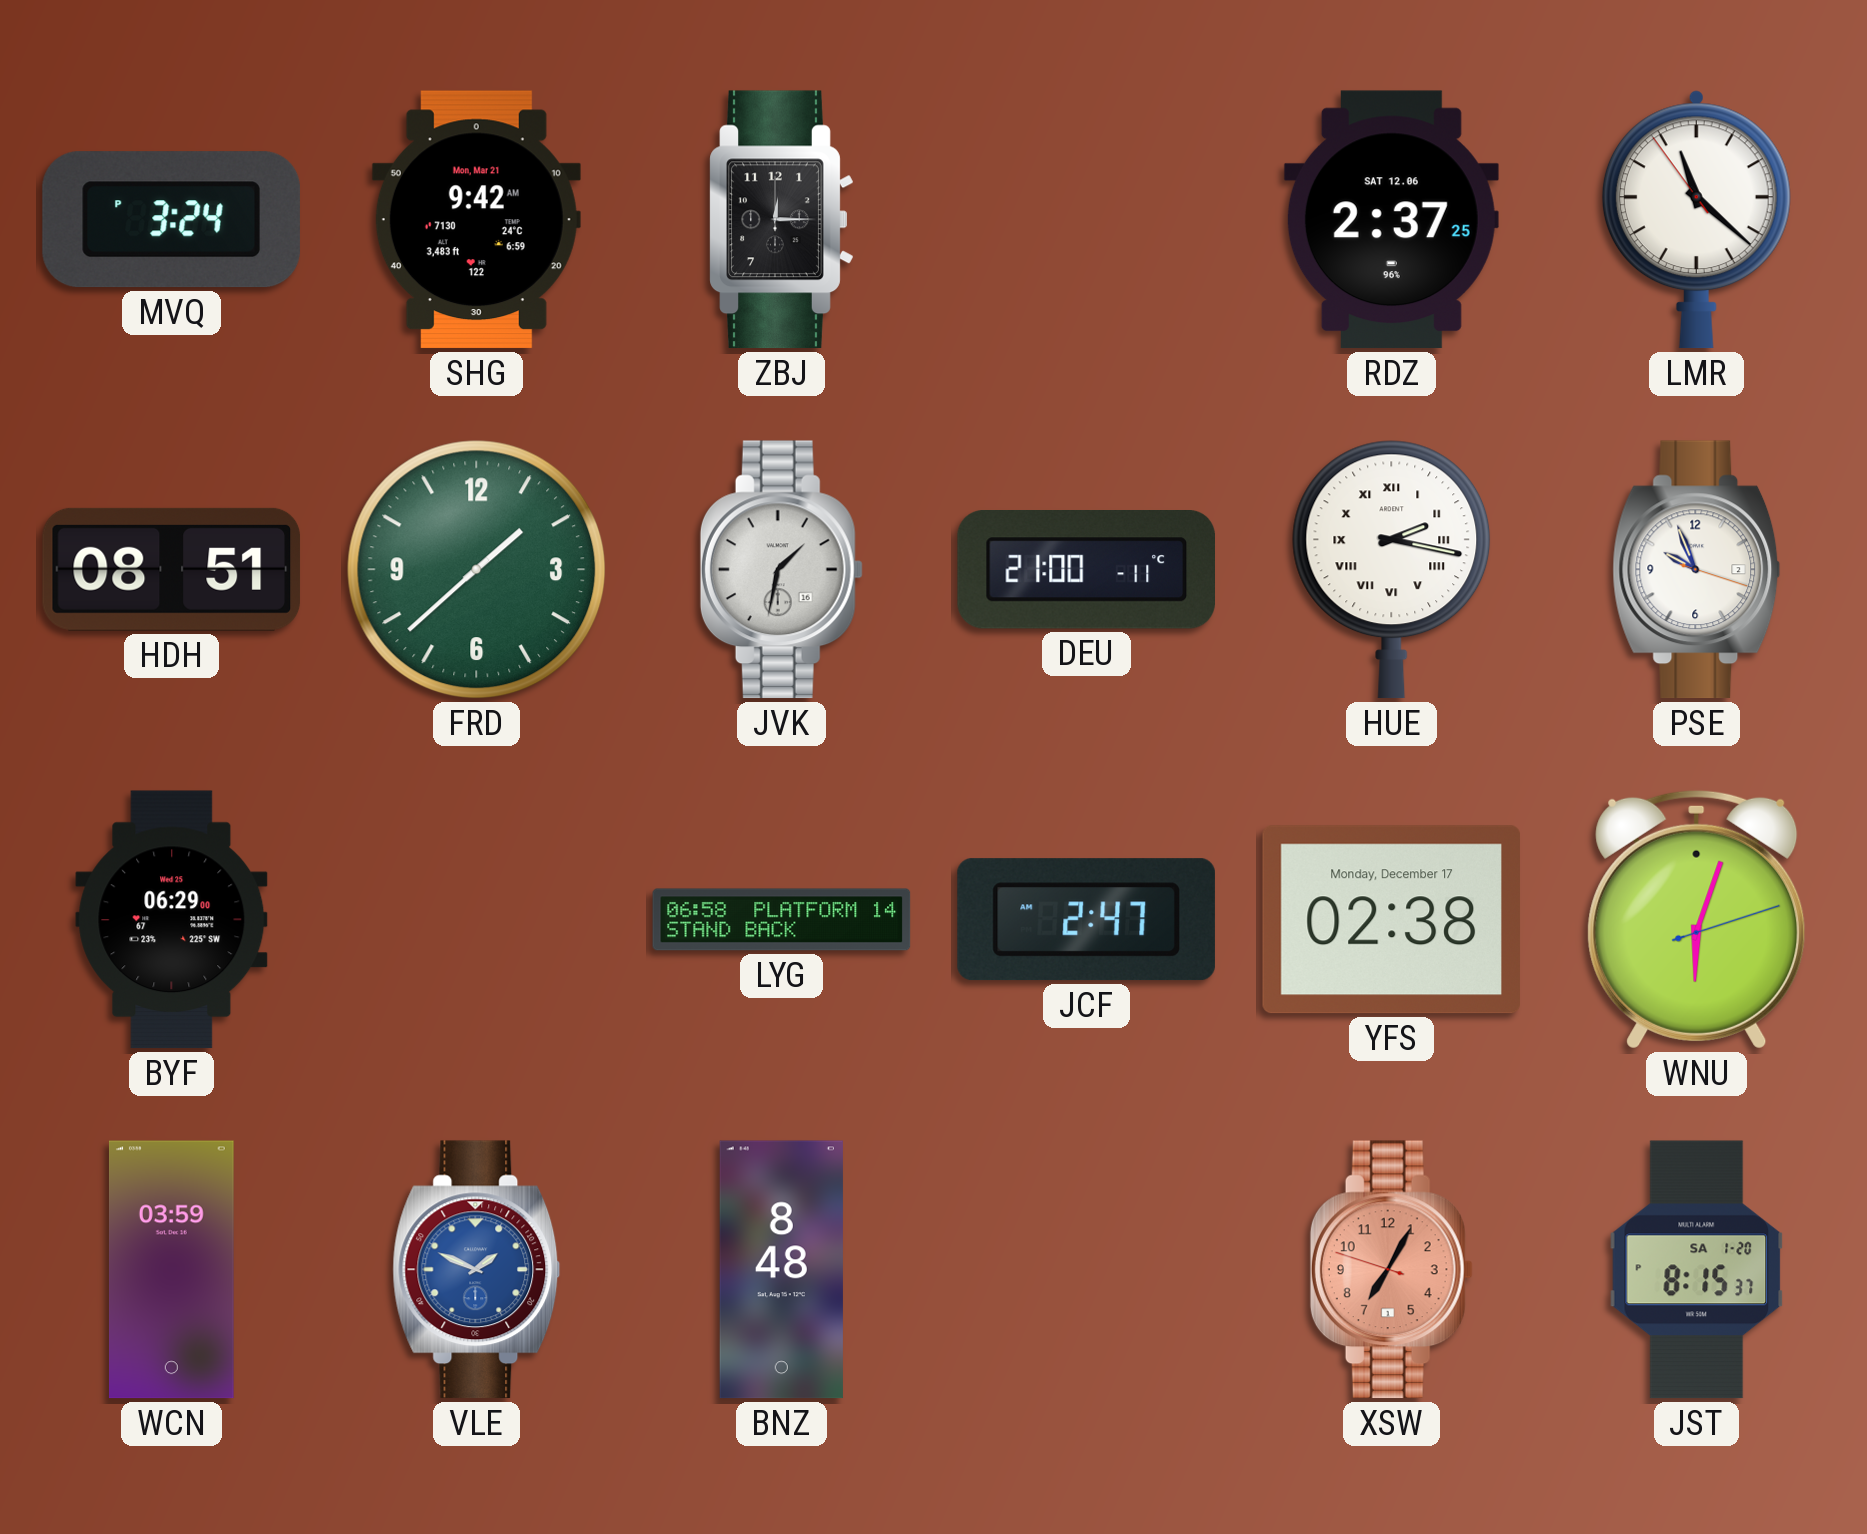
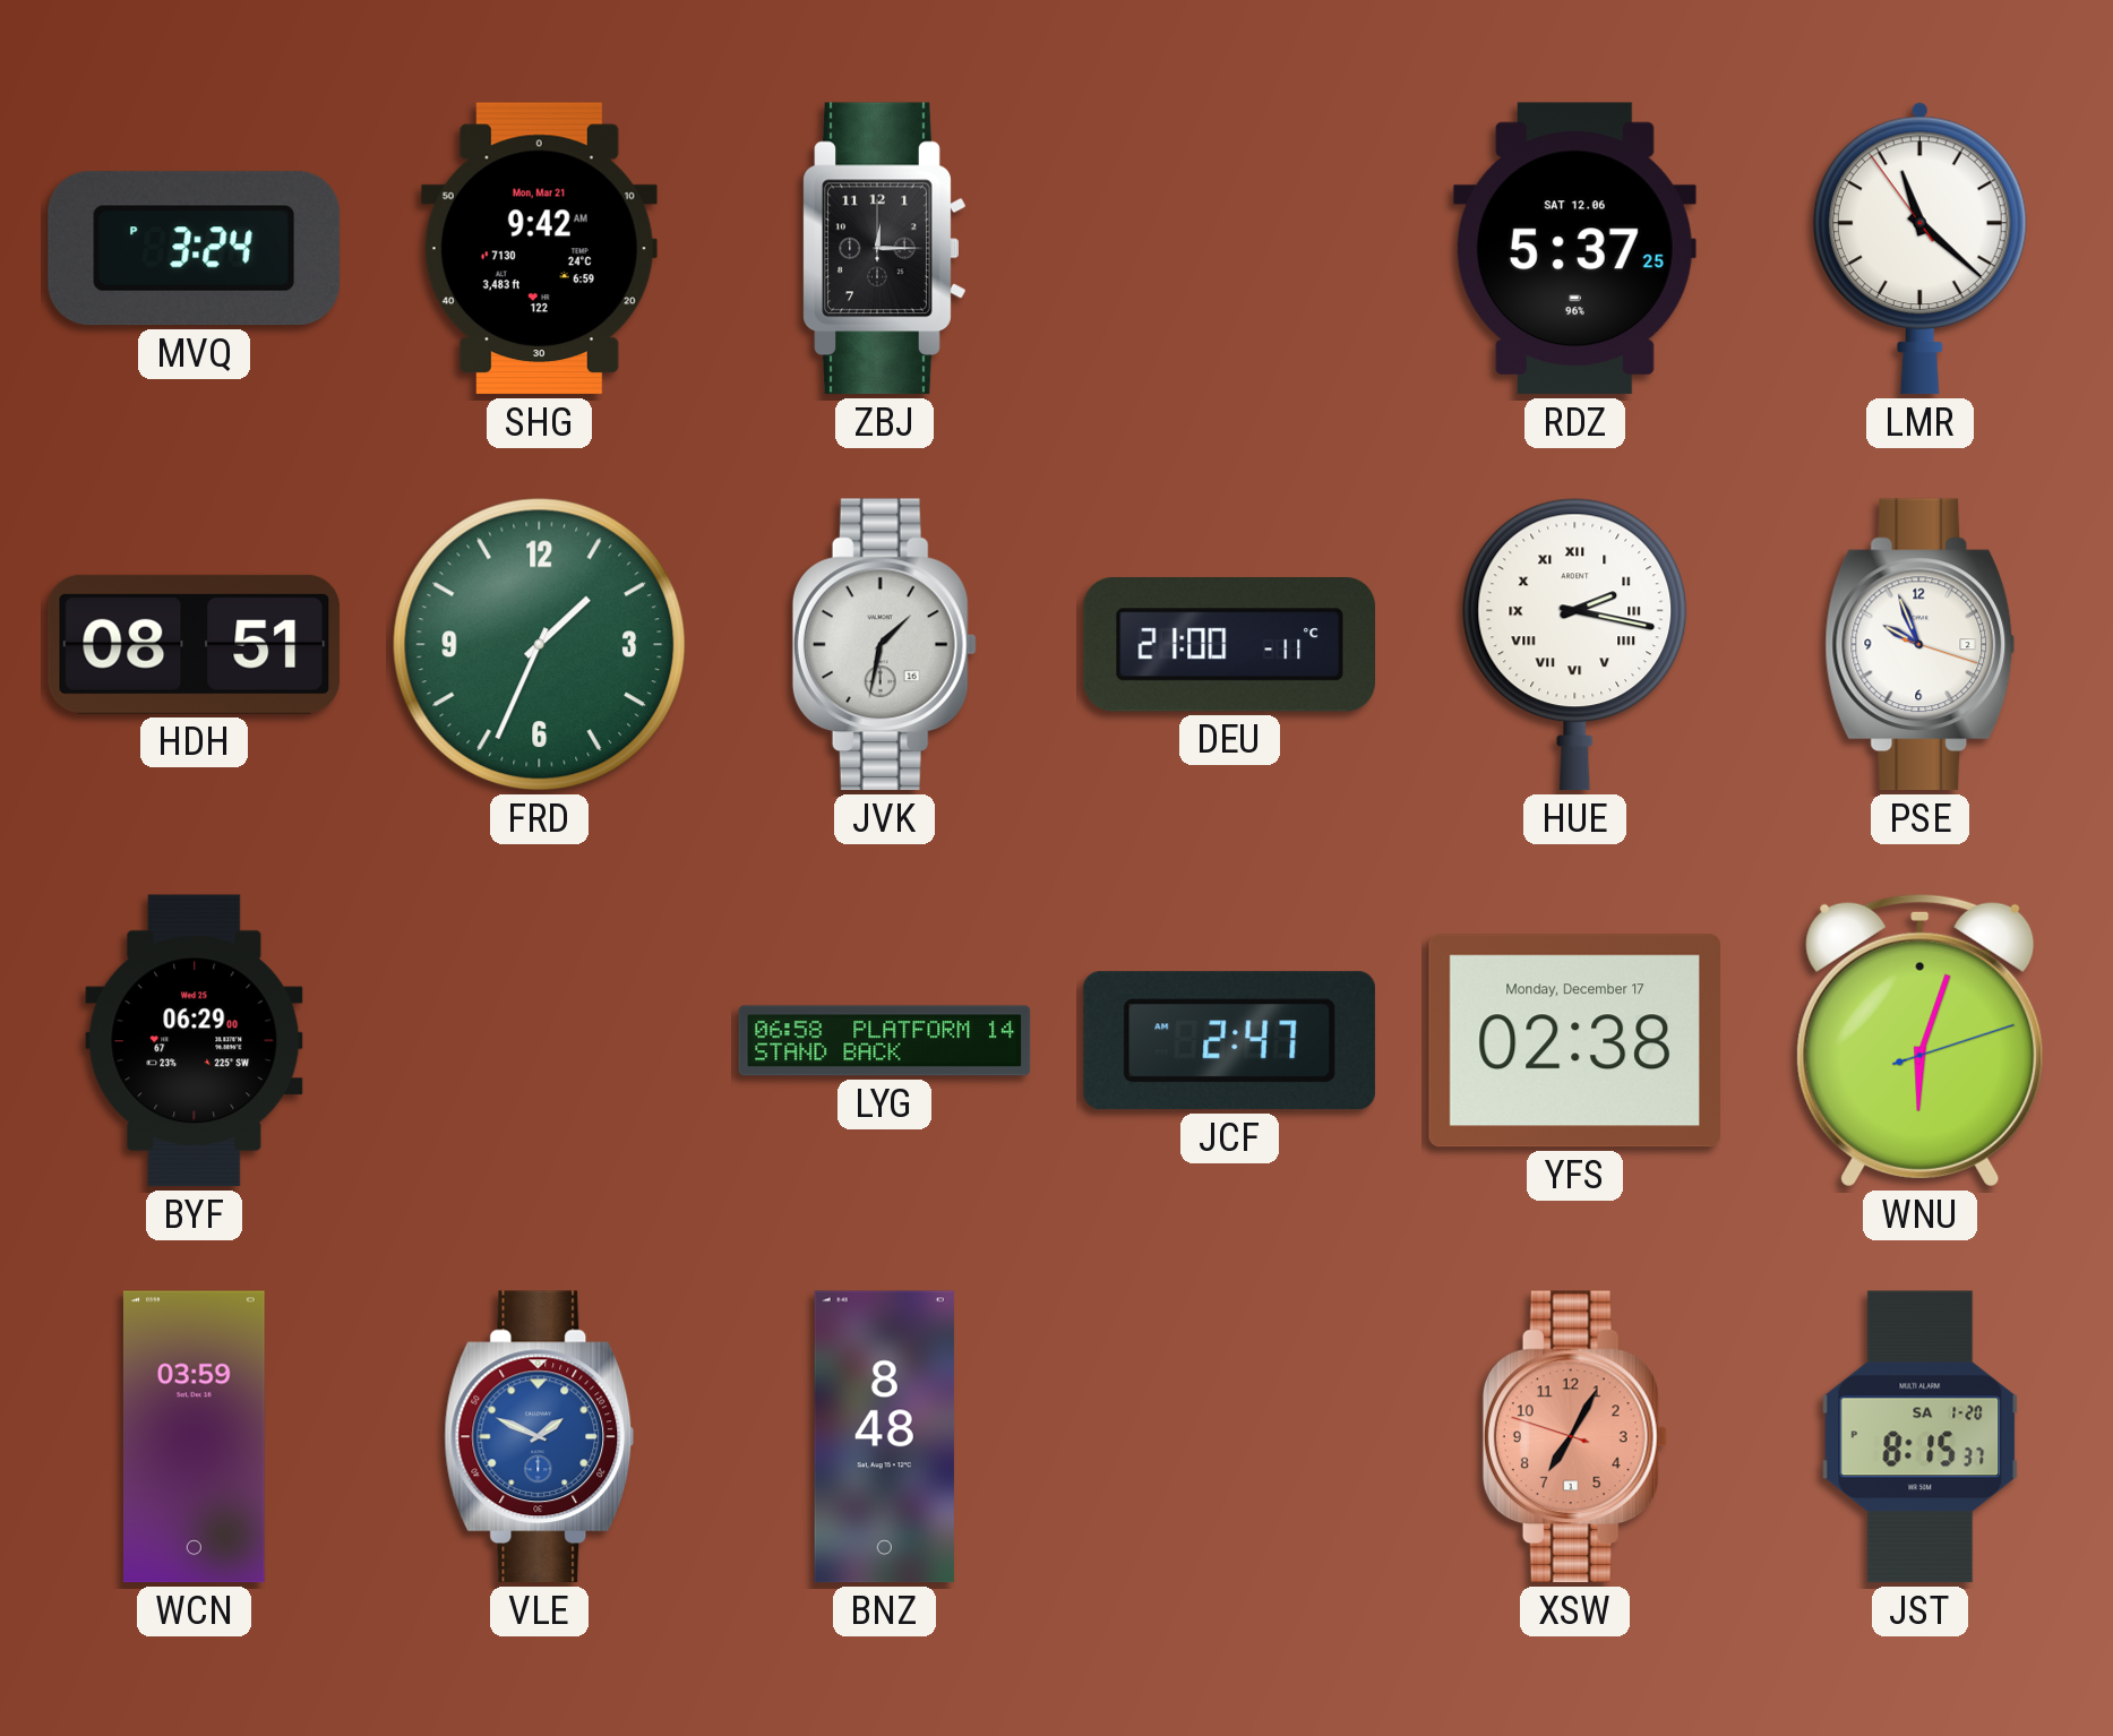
RDZ: 2:37 -> 5:37
FRD: 1:38 -> 1:34
